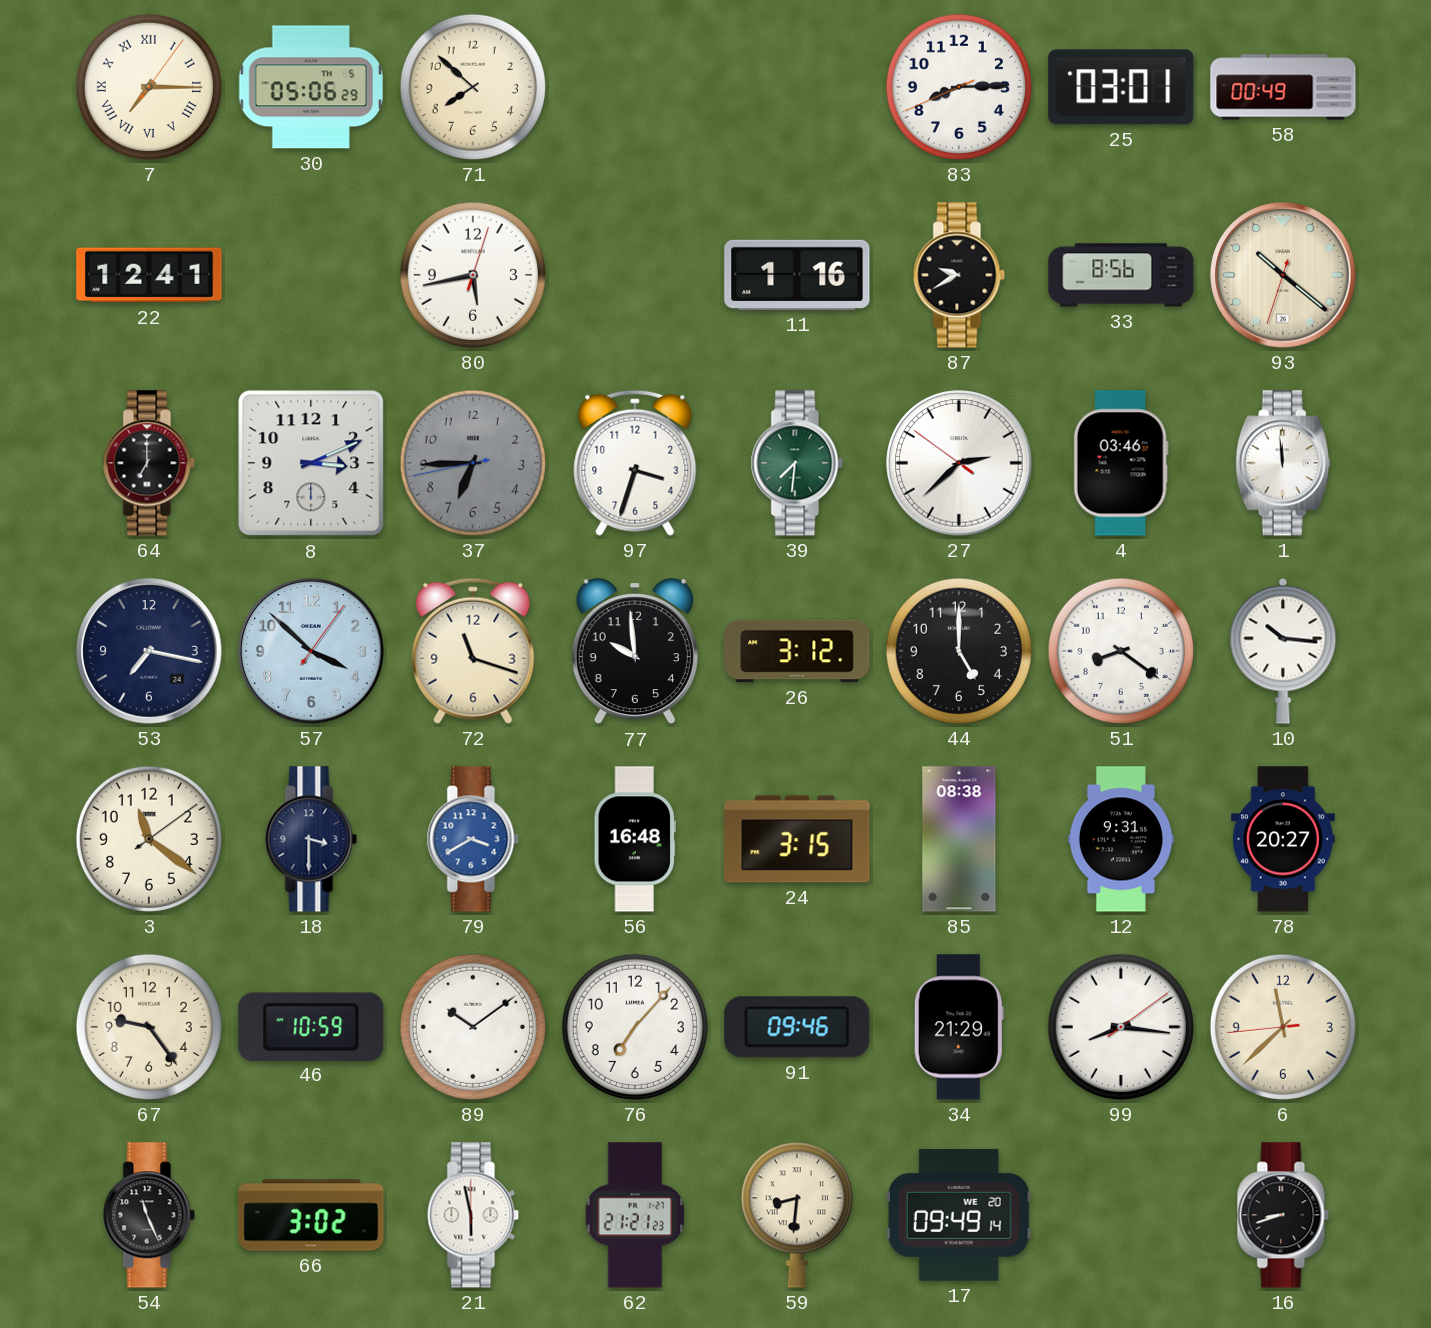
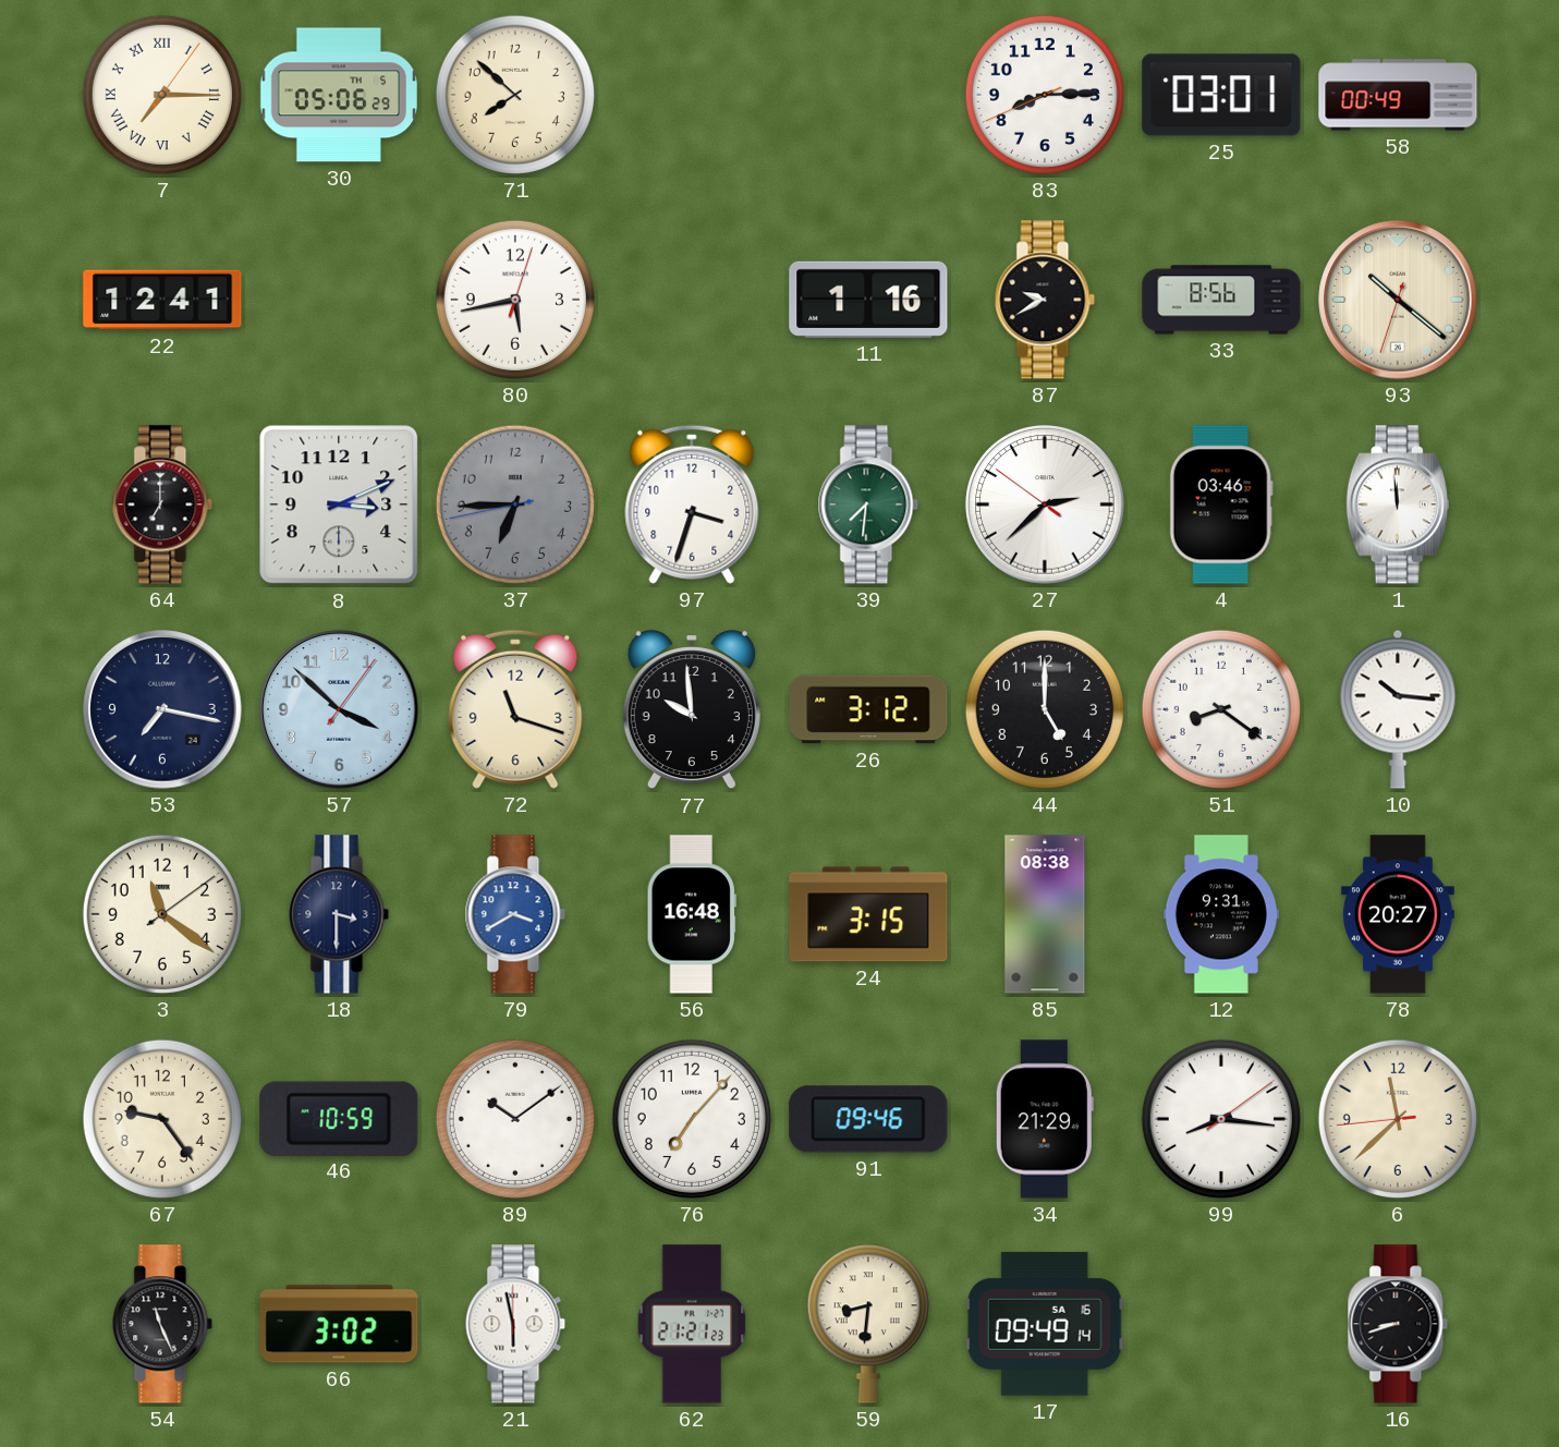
17 date: WE 20 -> SA 16
